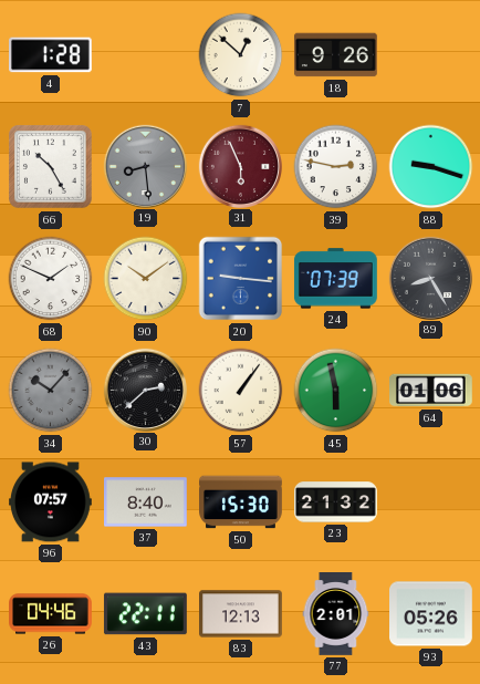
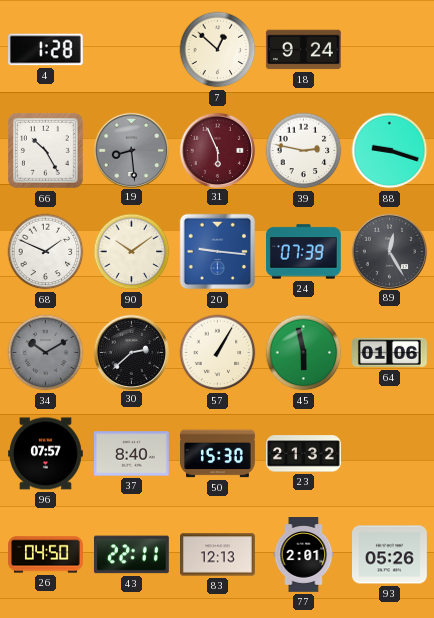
18: 9:26 -> 9:24
89: 8:25 -> 12:25
34: 10:07 -> 10:10
57: 1:06 -> 1:05
26: 04:46 -> 04:50
